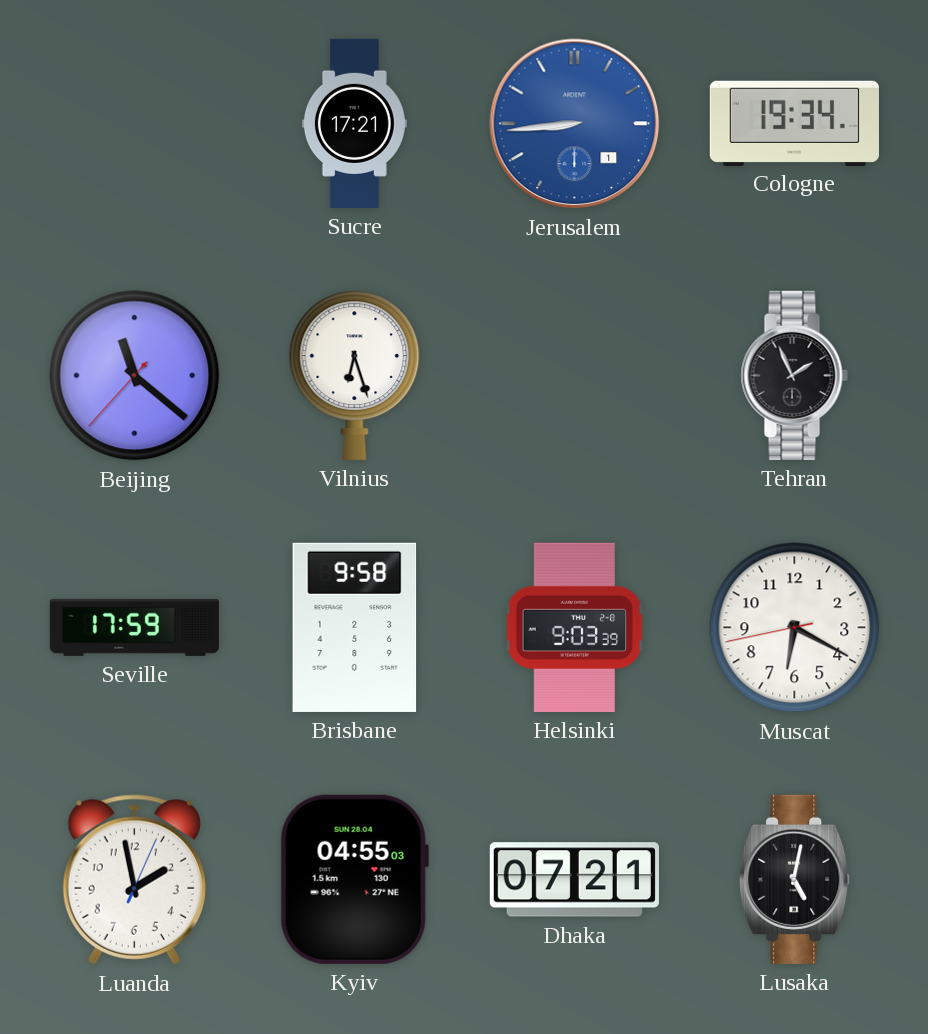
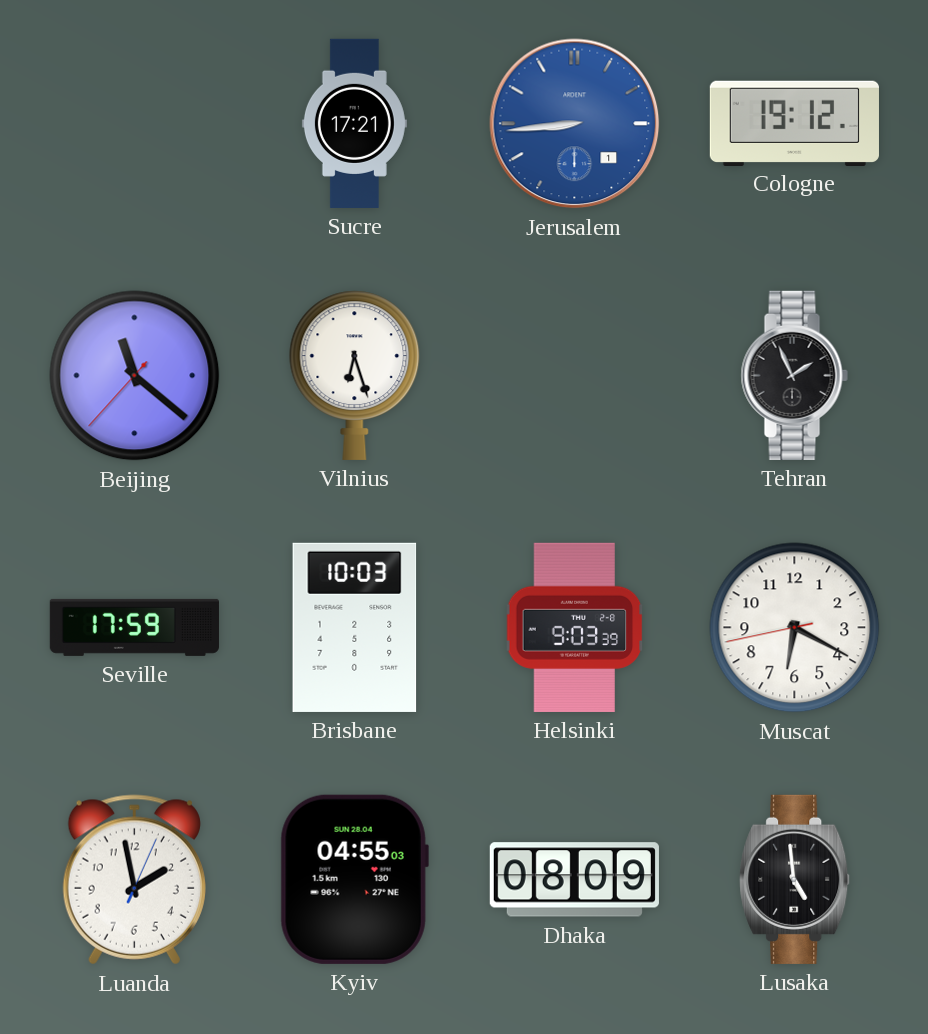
Cologne: 19:34 -> 19:12
Brisbane: 9:58 -> 10:03
Dhaka: 07:21 -> 08:09
Lusaka: 5:02 -> 4:59
